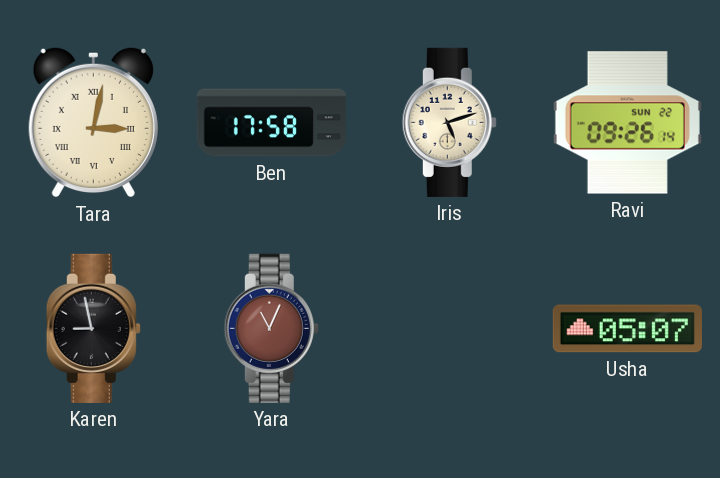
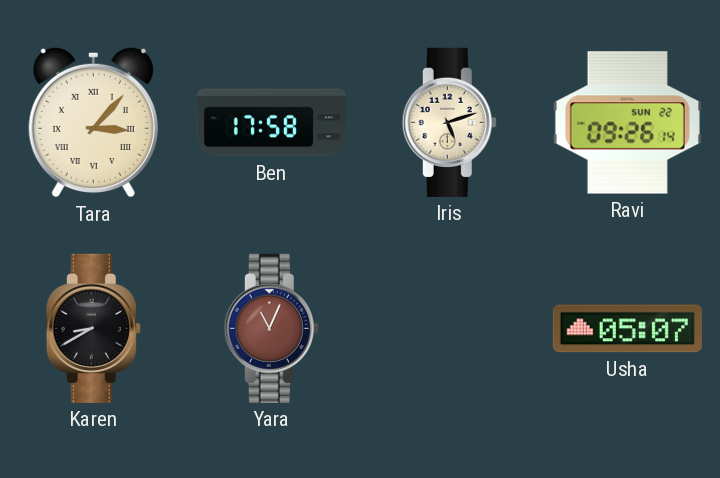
Tara: 3:02 -> 3:07
Karen: 8:58 -> 8:40
